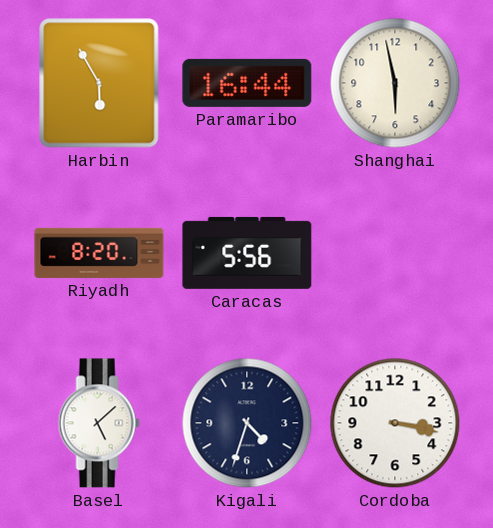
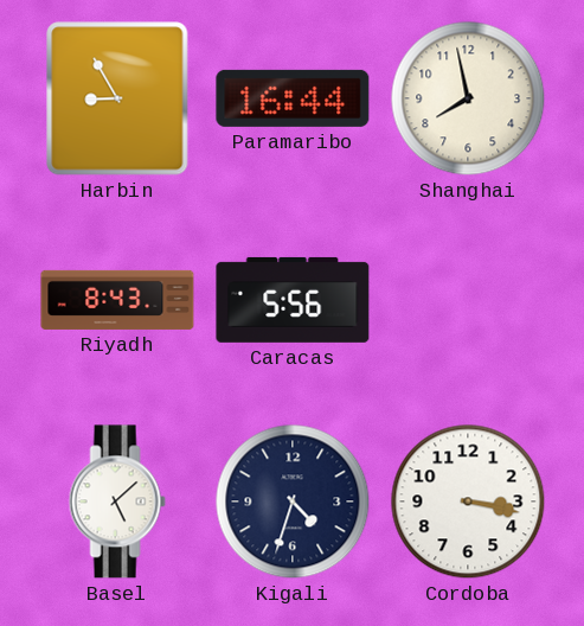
Harbin: 5:55 -> 8:55
Shanghai: 5:58 -> 7:58
Riyadh: 8:20 -> 8:43
